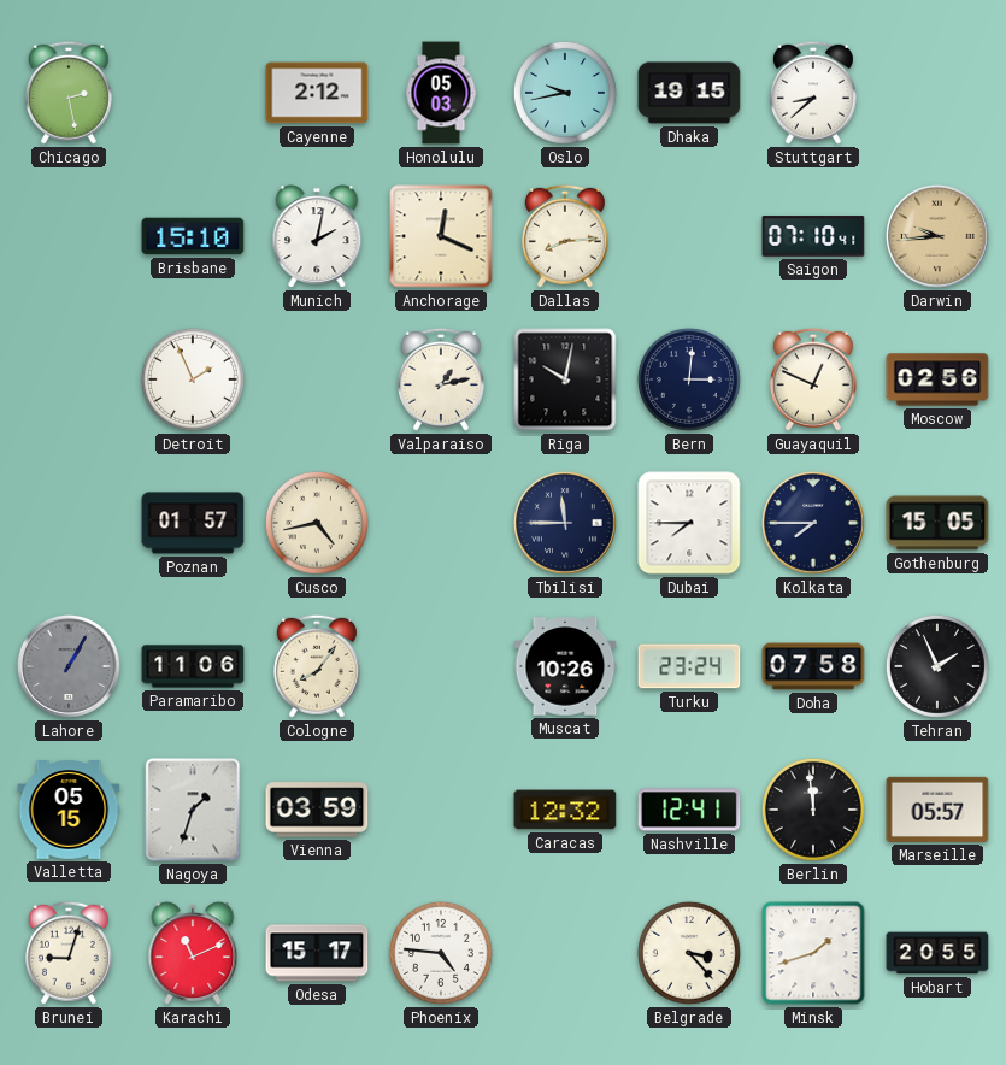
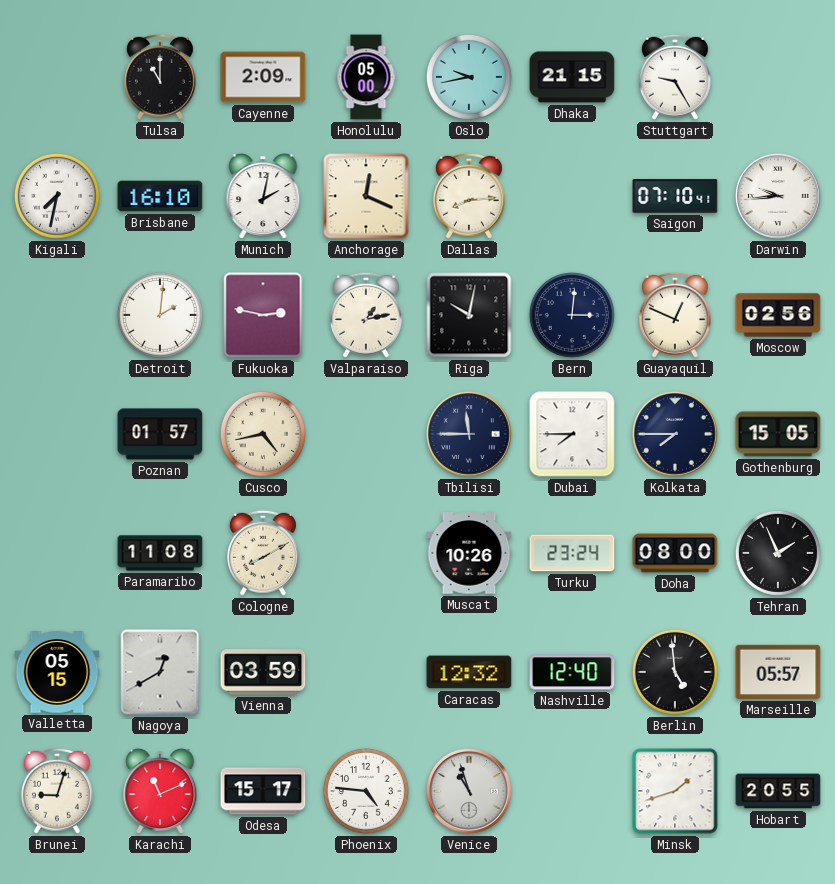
Chicago: 2:28 -> none
Tulsa: none -> 11:00
Cayenne: 2:12 -> 2:09
Honolulu: 05:03 -> 05:00
Dhaka: 19:15 -> 21:15
Stuttgart: 8:38 -> 9:25
Kigali: none -> 7:32
Brisbane: 15:10 -> 16:10
Darwin dial: champagne -> white
Detroit: 1:56 -> 2:01
Fukuoka: none -> 2:47
Lahore: 1:05 -> none
Paramaribo: 11:06 -> 11:08
Cologne: 8:06 -> 8:10
Doha: 07:58 -> 08:00
Nagoya: 1:33 -> 12:40
Nashville: 12:41 -> 12:40
Berlin: 11:59 -> 4:59
Venice: none -> 10:57
Belgrade: 3:23 -> none
